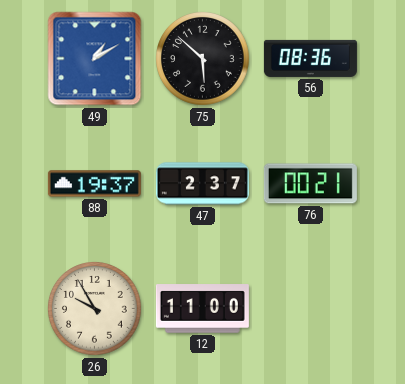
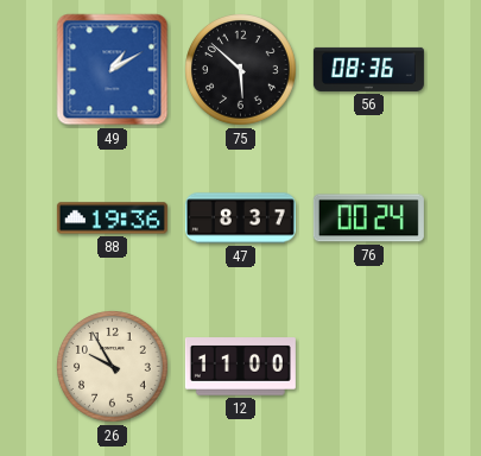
88: 19:37 -> 19:36
47: 2:37 -> 8:37
76: 00:21 -> 00:24
